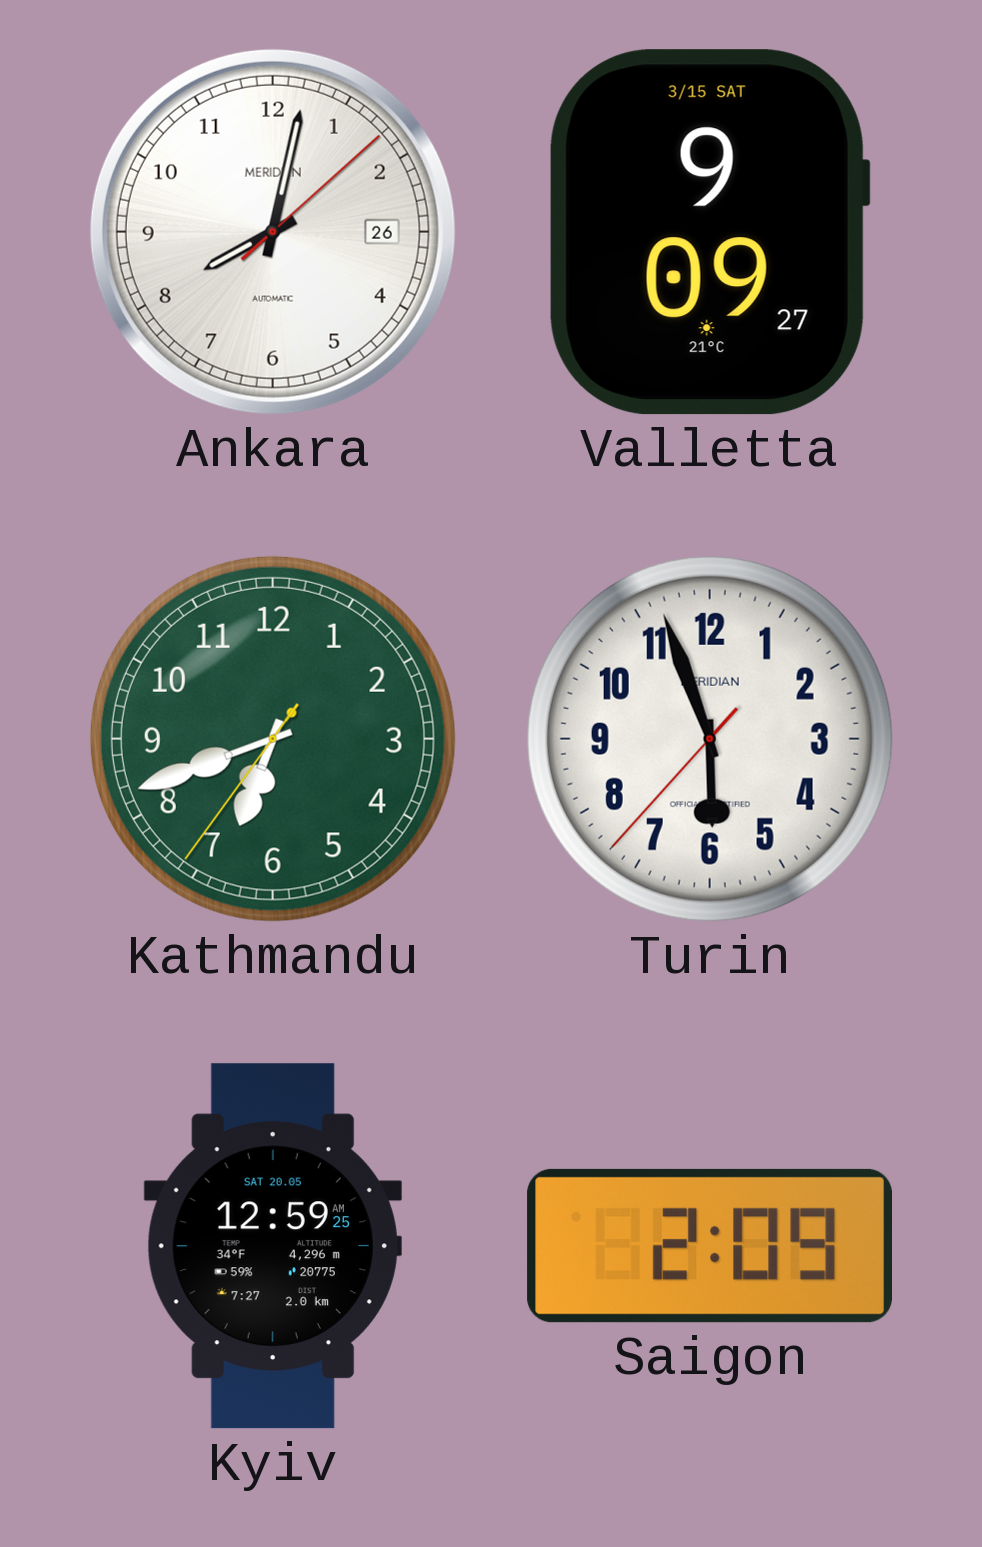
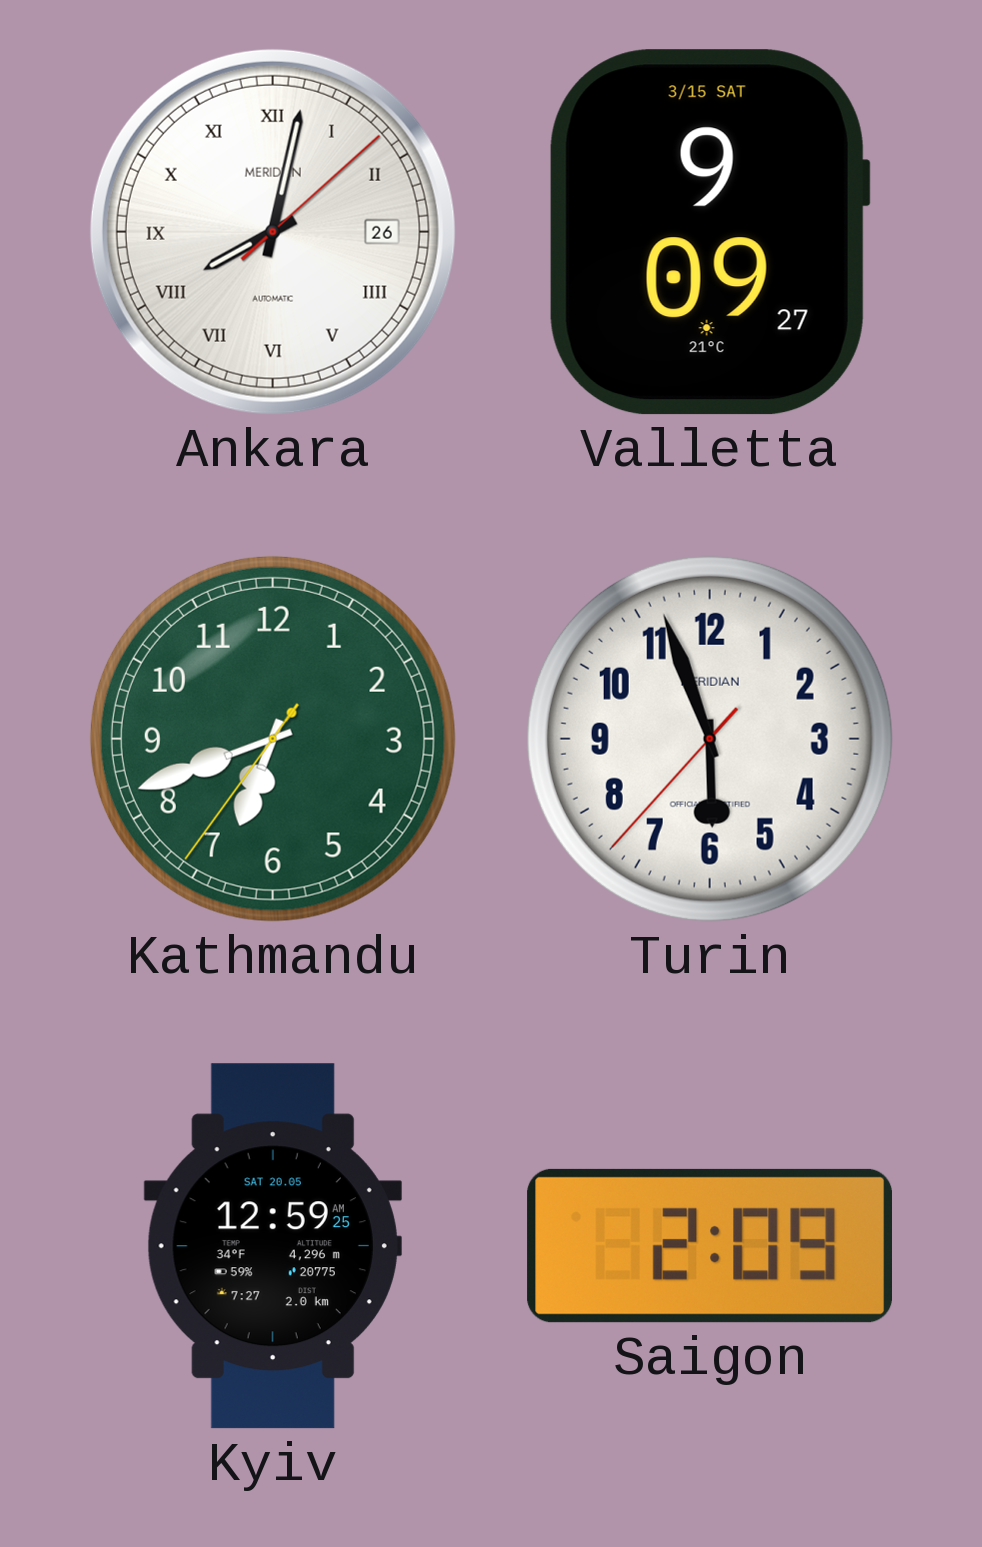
Ankara numerals: Arabic -> Roman
